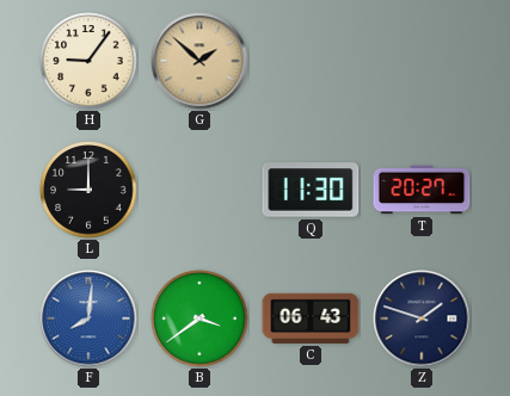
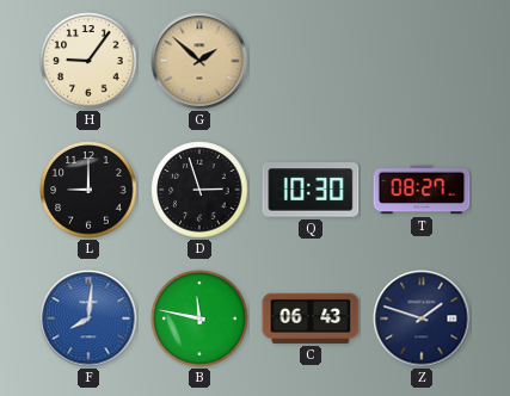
D: none -> 2:57
Q: 11:30 -> 10:30
T: 20:27 -> 08:27
B: 3:39 -> 11:47
